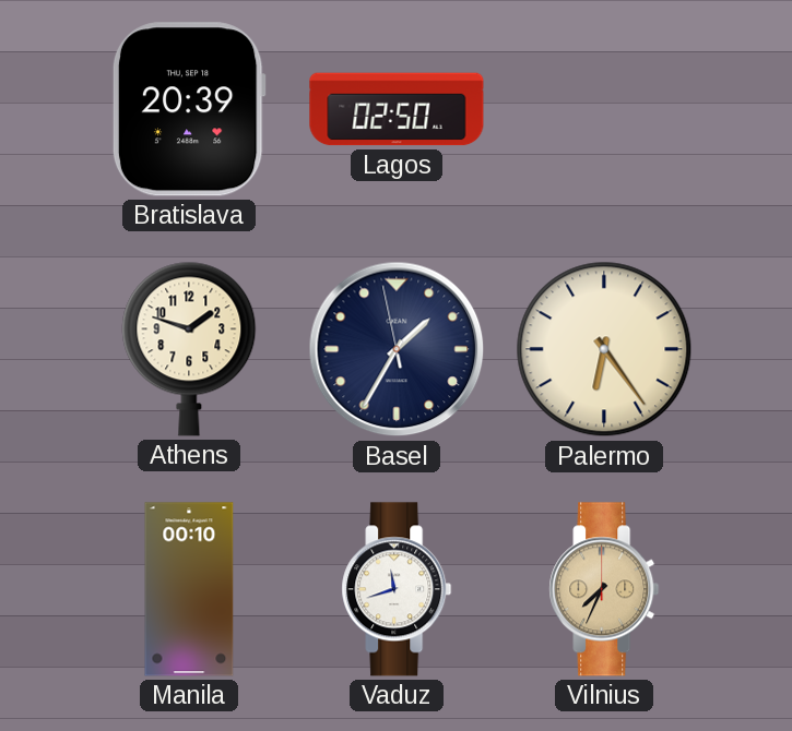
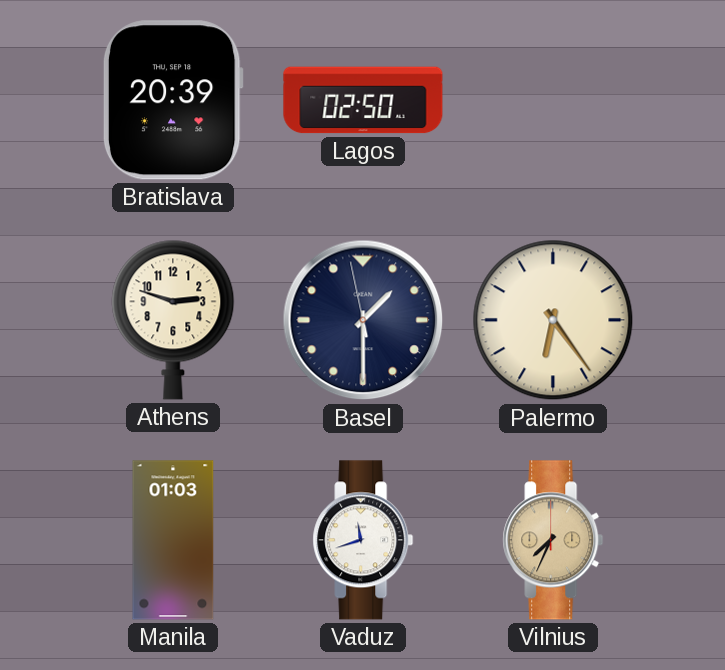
Athens: 1:48 -> 2:48
Basel: 1:34 -> 1:29
Manila: 00:10 -> 01:03
